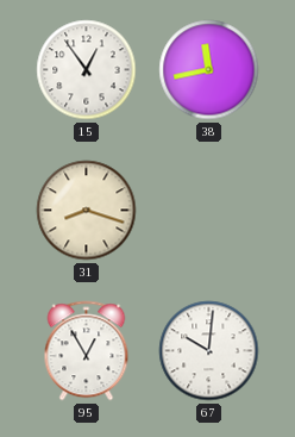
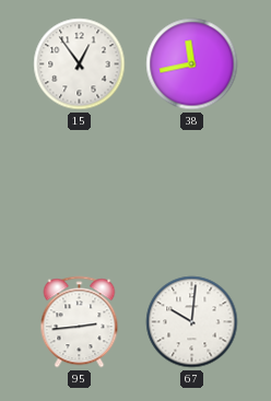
31: 8:18 -> none
95: 12:55 -> 2:44
